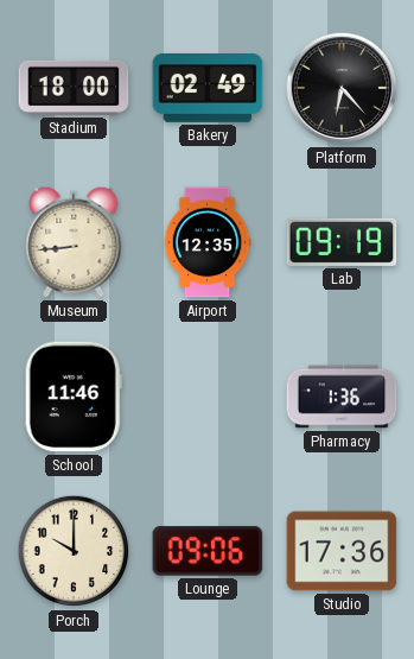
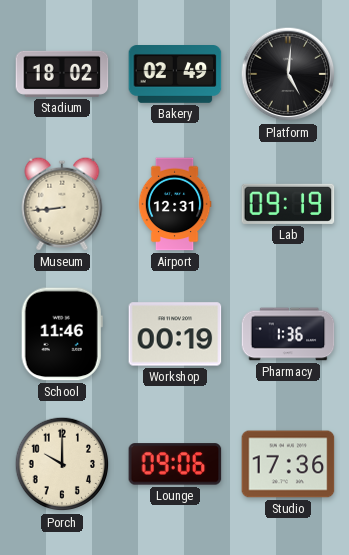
Stadium: 18:00 -> 18:02
Platform: 6:23 -> 5:01
Airport: 12:35 -> 12:31
Workshop: none -> 00:19
